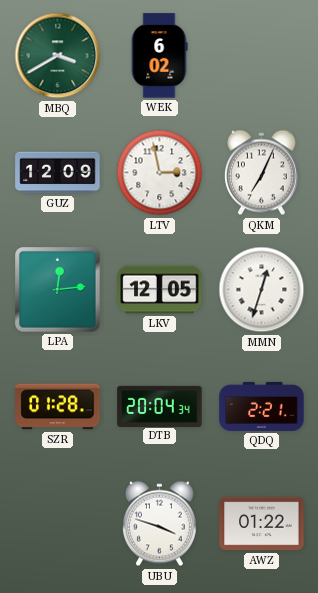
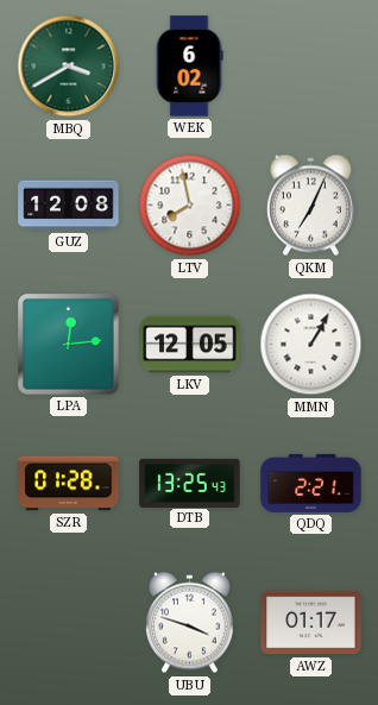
GUZ: 12:09 -> 12:08
LTV: 2:58 -> 7:58
MMN: 12:33 -> 1:05
DTB: 20:04 -> 13:25
AWZ: 01:22 -> 01:17
